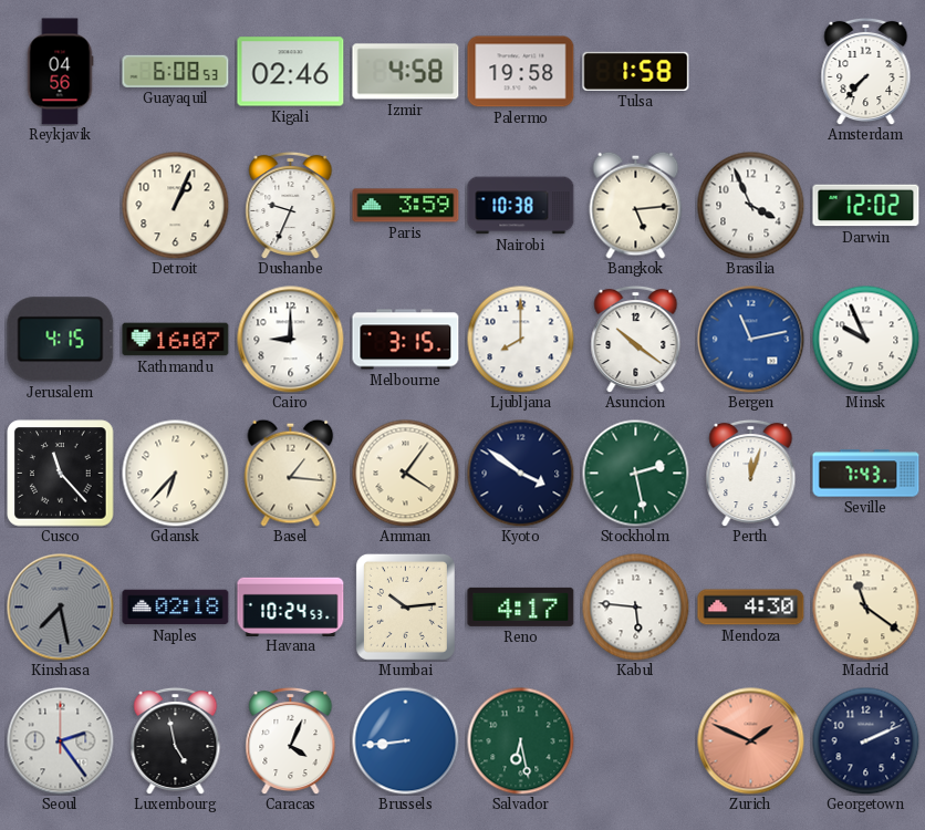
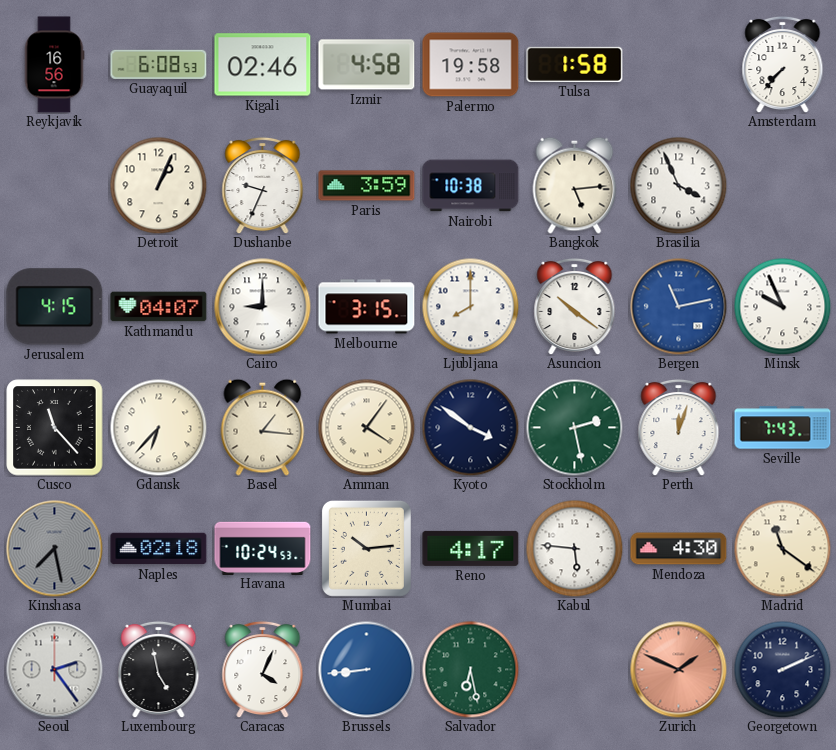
Reykjavik: 04:56 -> 16:56
Darwin: 12:02 -> none
Kathmandu: 16:07 -> 04:07
